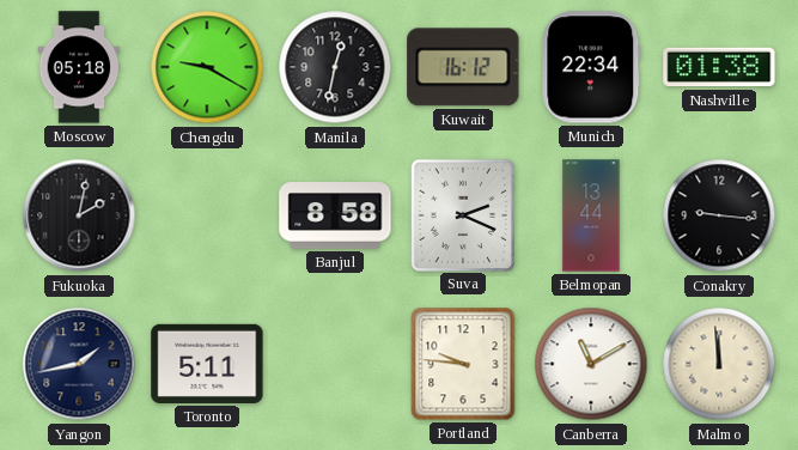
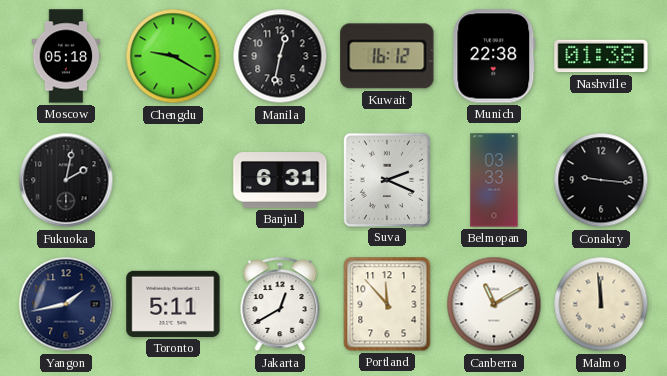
Munich: 22:34 -> 22:38
Banjul: 8:58 -> 6:31
Belmopan: 13:44 -> 03:33
Jakarta: none -> 12:40
Portland: 9:46 -> 11:53
